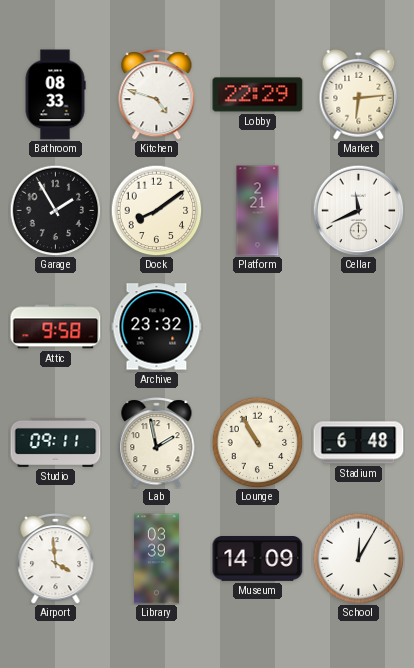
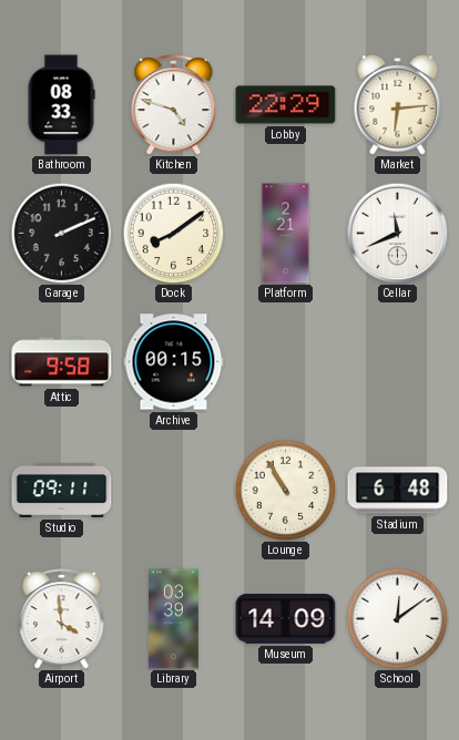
Garage: 1:55 -> 2:11
Archive: 23:32 -> 00:15
Lab: 1:58 -> none
School: 12:05 -> 12:09
